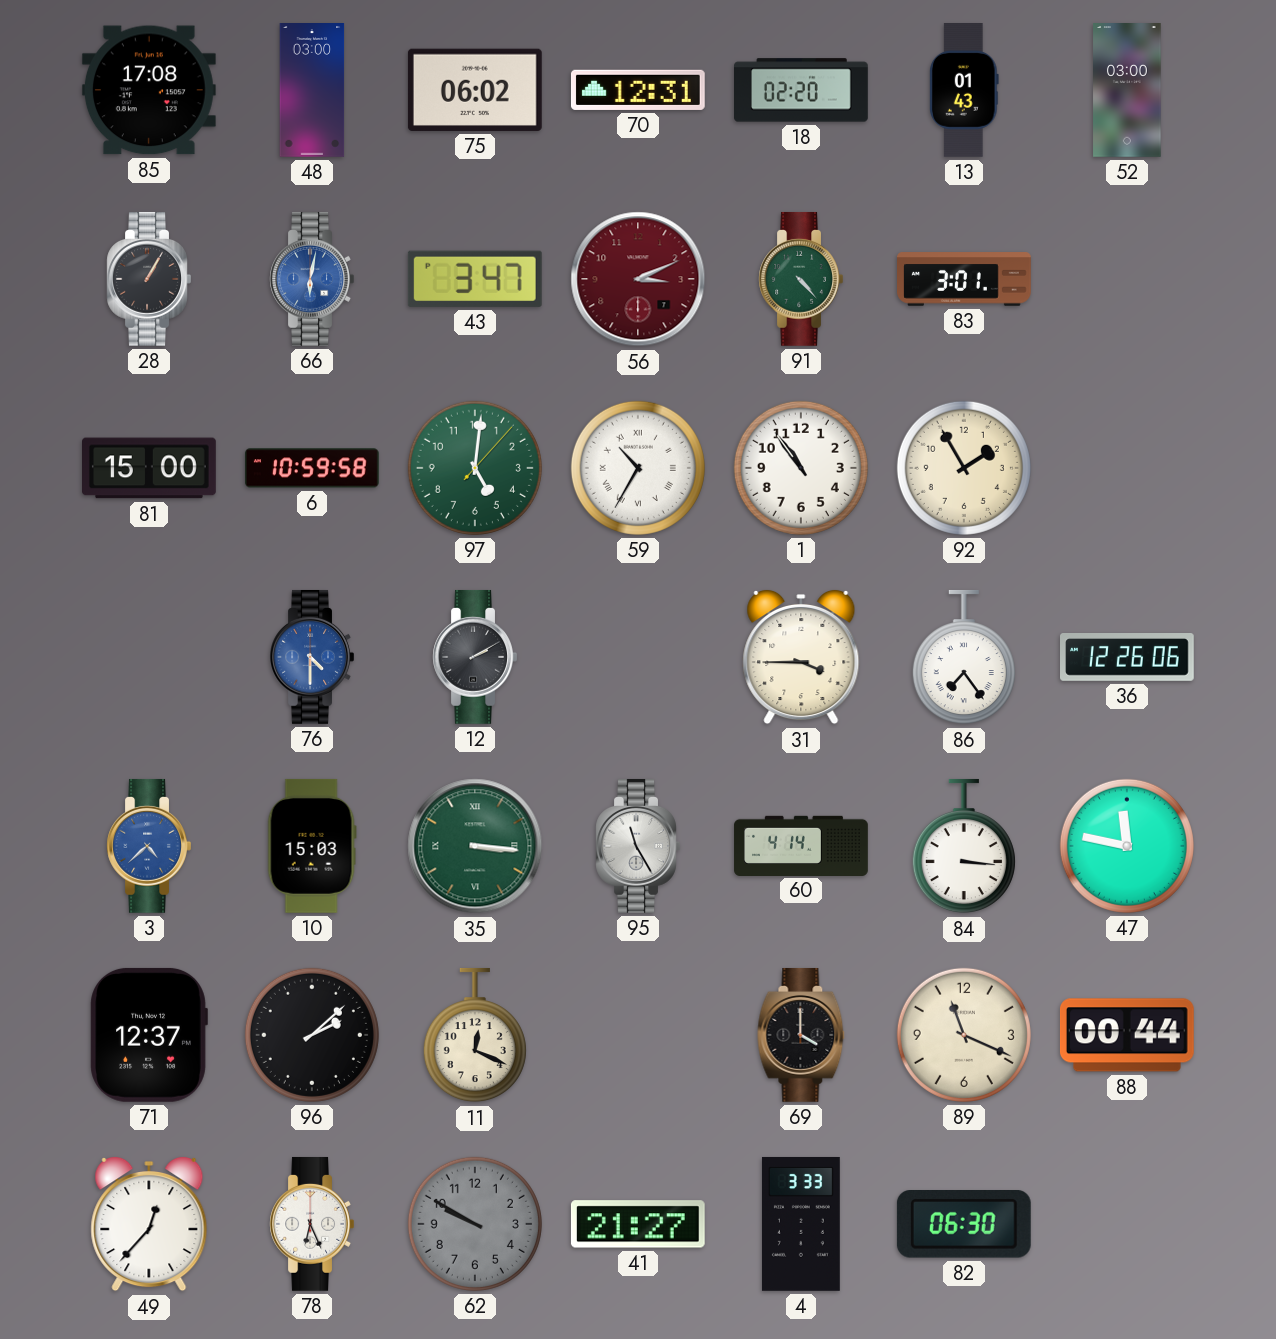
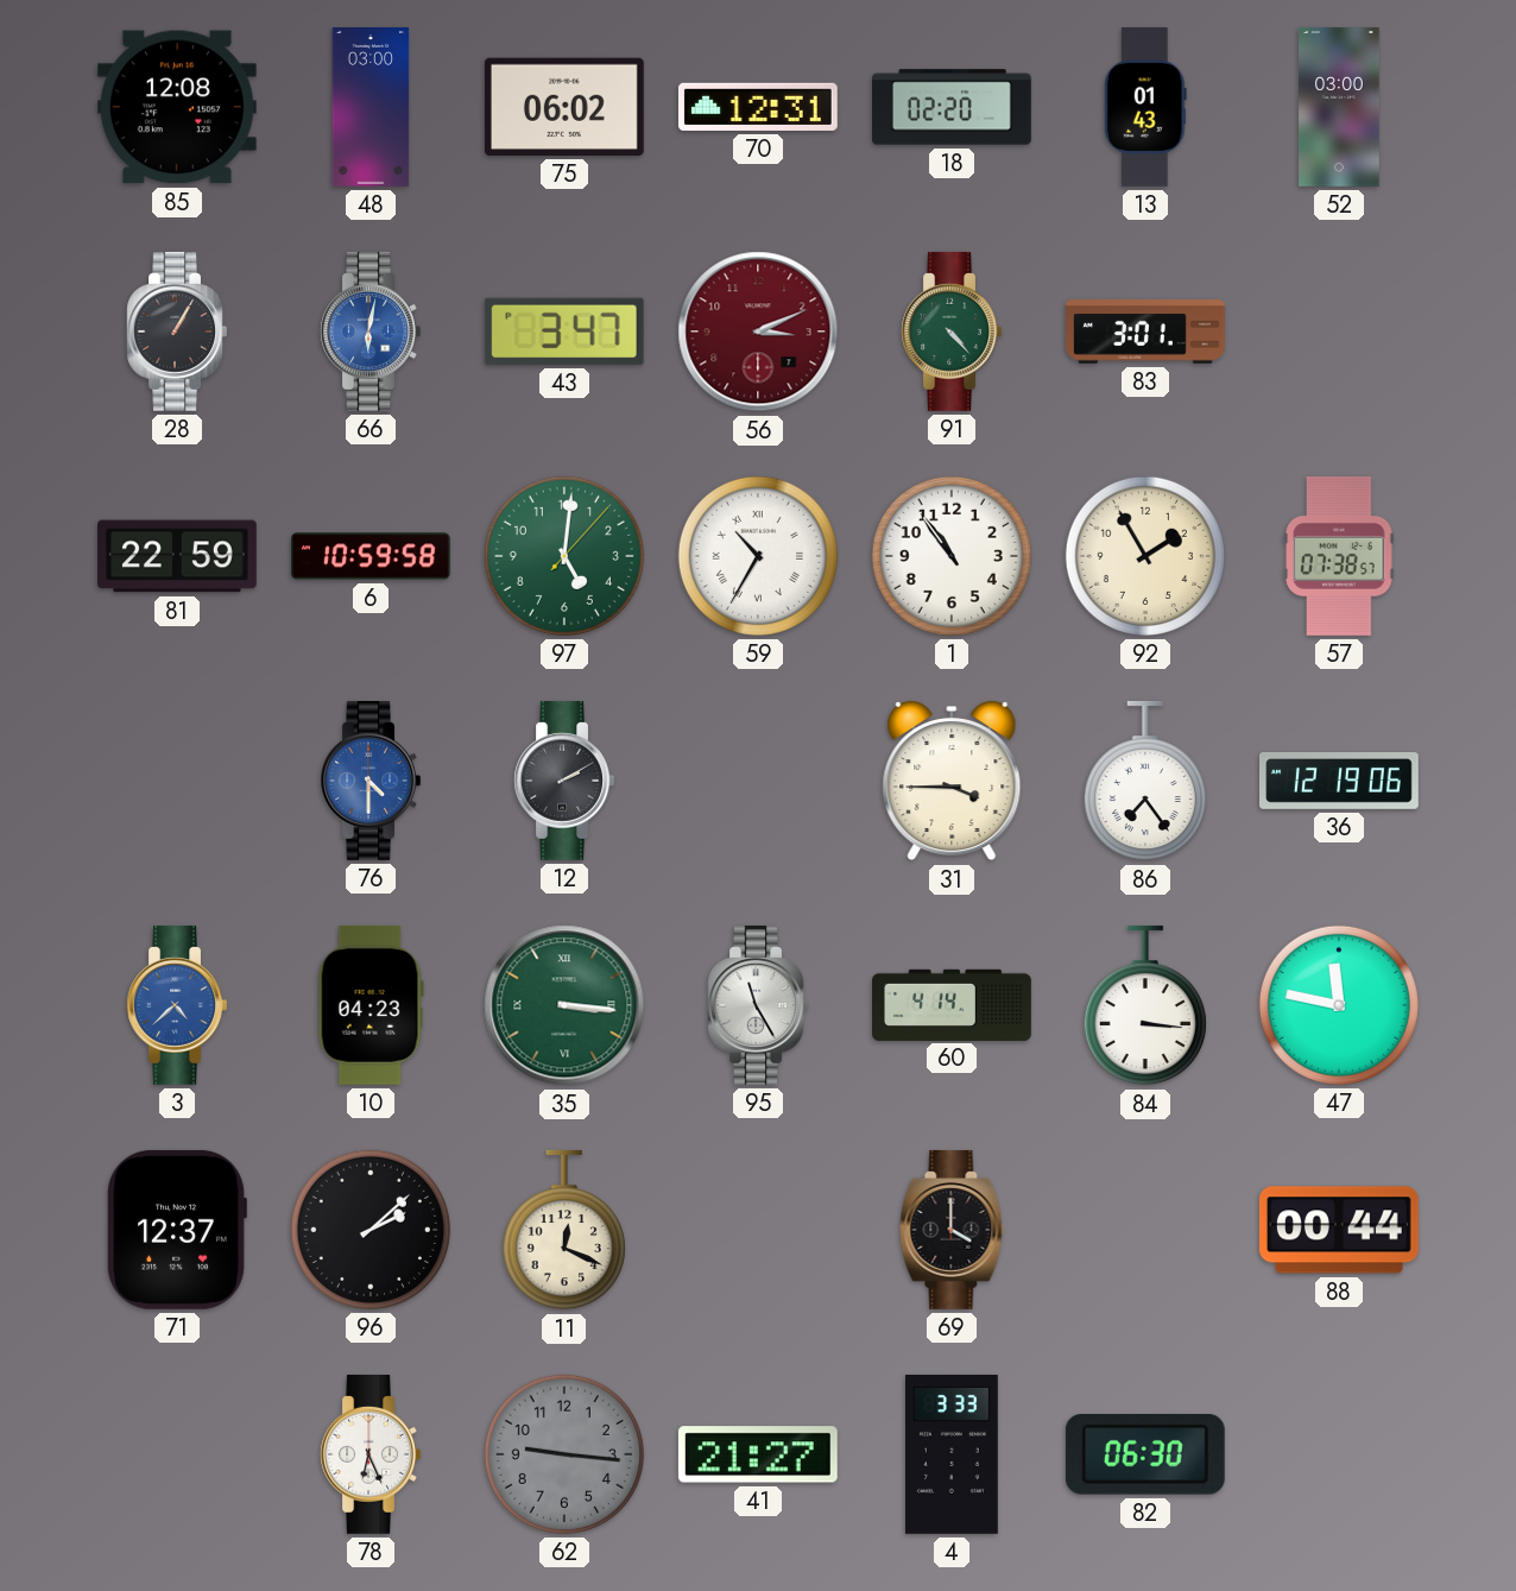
85: 17:08 -> 12:08
81: 15:00 -> 22:59
57: none -> 07:38
36: 12:26 -> 12:19
10: 15:03 -> 04:23
89: 11:19 -> none
49: 12:37 -> none
62: 9:50 -> 9:16
